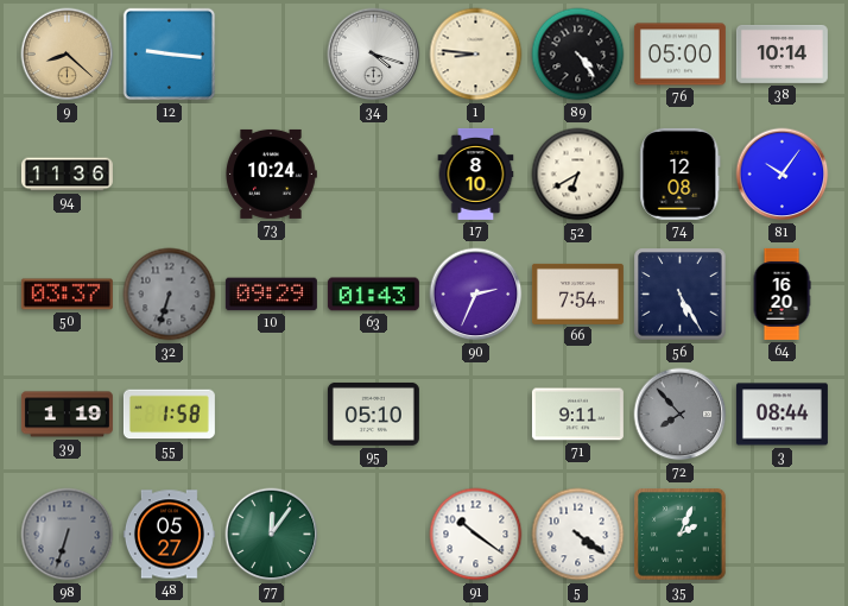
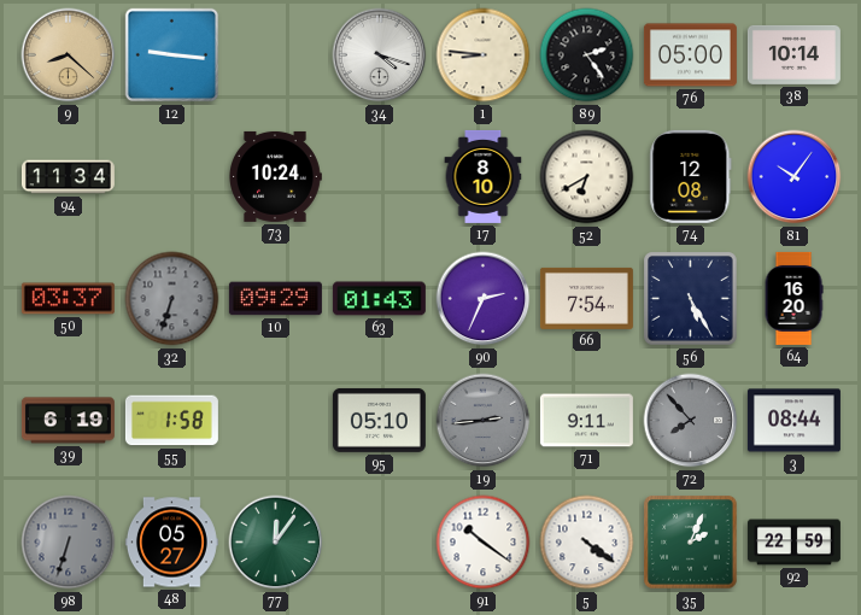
89: 4:24 -> 2:24
94: 11:36 -> 11:34
39: 1:19 -> 6:19
19: none -> 2:44
92: none -> 22:59
